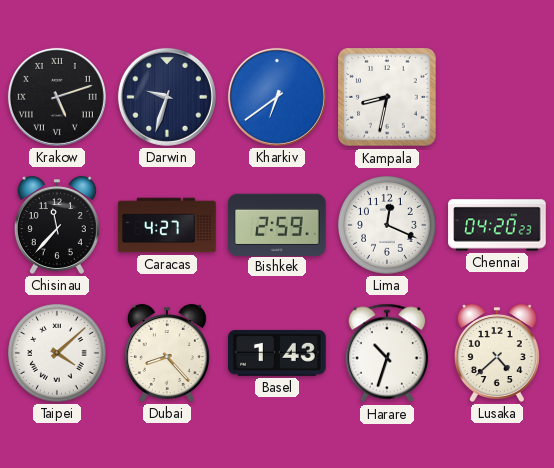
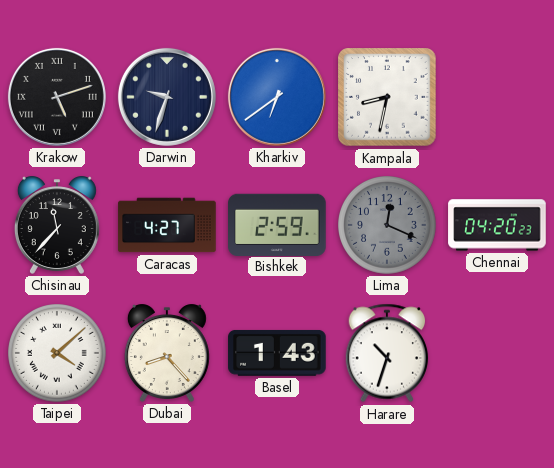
Lima dial: white -> grey
Lusaka: 4:38 -> none
